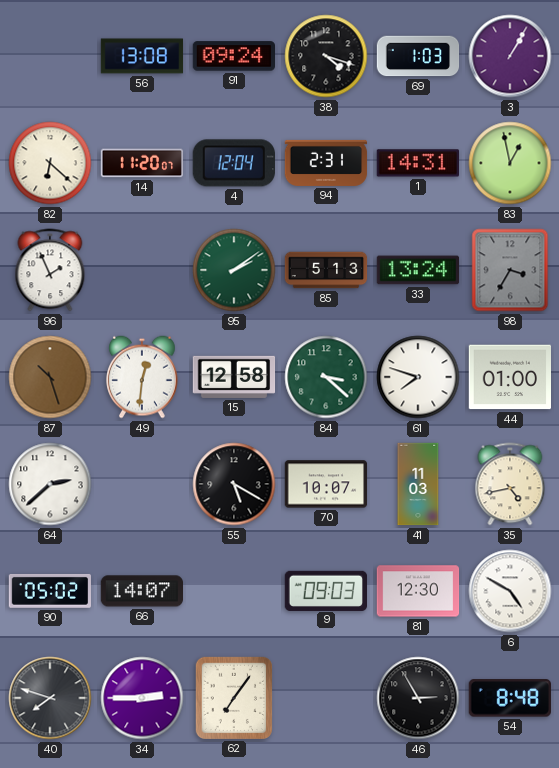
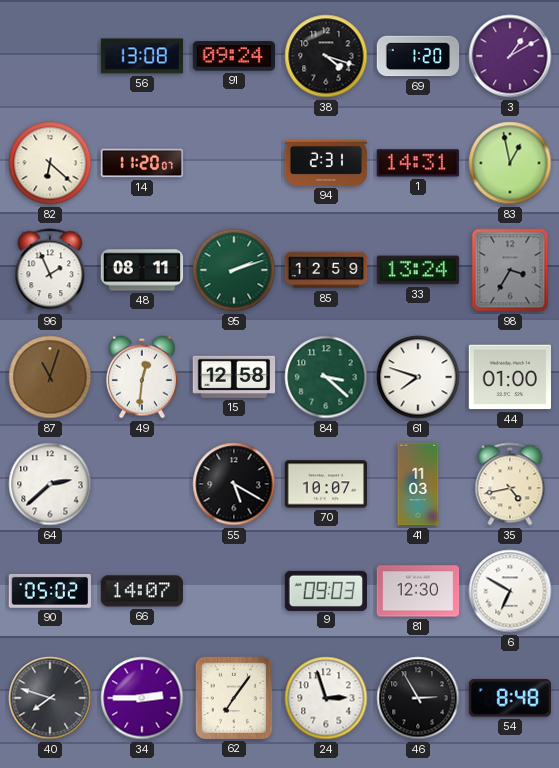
69: 1:03 -> 1:20
3: 1:05 -> 1:10
4: 12:04 -> none
48: none -> 08:11
95: 2:09 -> 2:12
85: 5:13 -> 12:59
87: 10:27 -> 11:03
6: 4:50 -> 6:50
24: none -> 2:57
